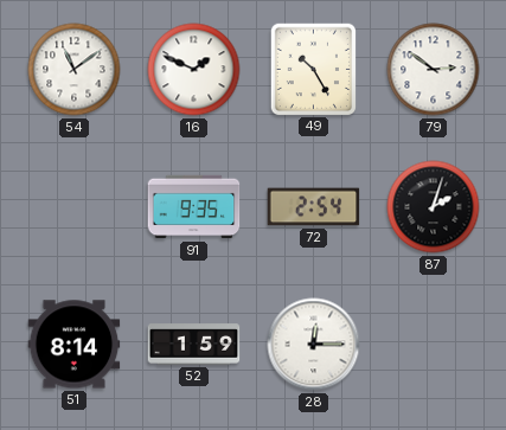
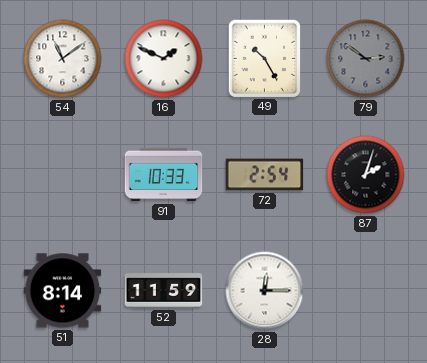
79 dial: white -> grey
91: 9:35 -> 10:33
52: 1:59 -> 11:59
